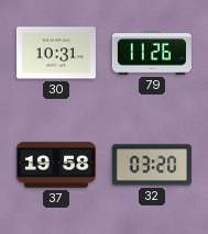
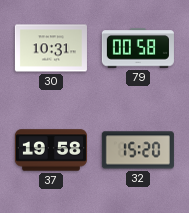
79: 11:26 -> 00:58
32: 03:20 -> 15:20
